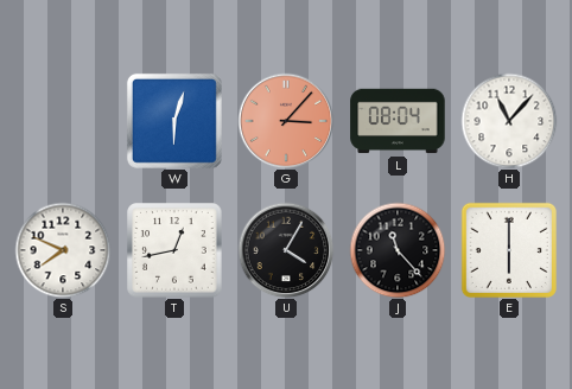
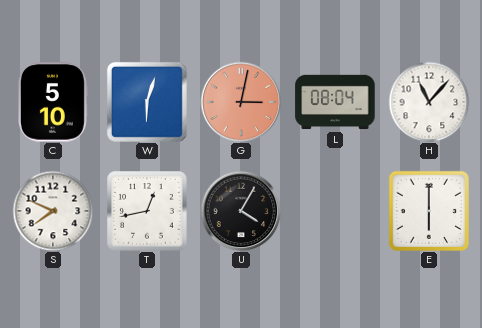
C: none -> 5:10
G: 3:07 -> 3:02
J: 11:23 -> none
